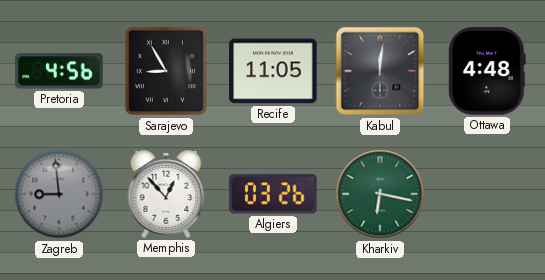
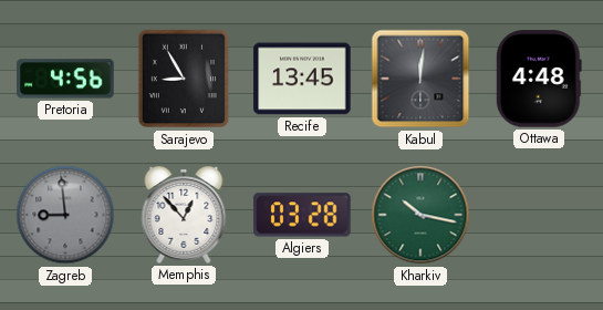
Recife: 11:05 -> 13:45
Algiers: 03:26 -> 03:28
Kharkiv: 6:17 -> 10:17
